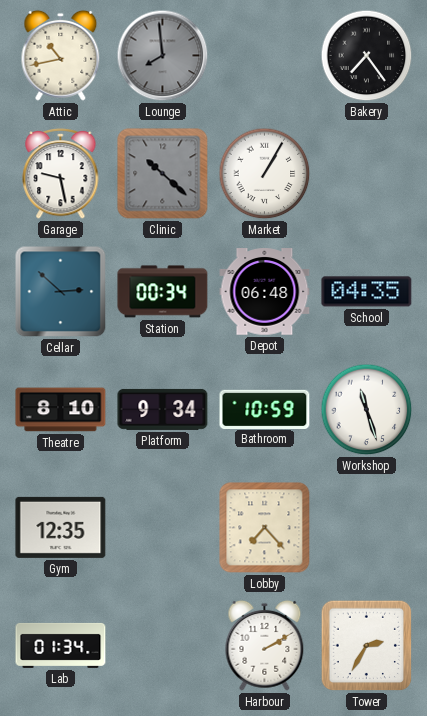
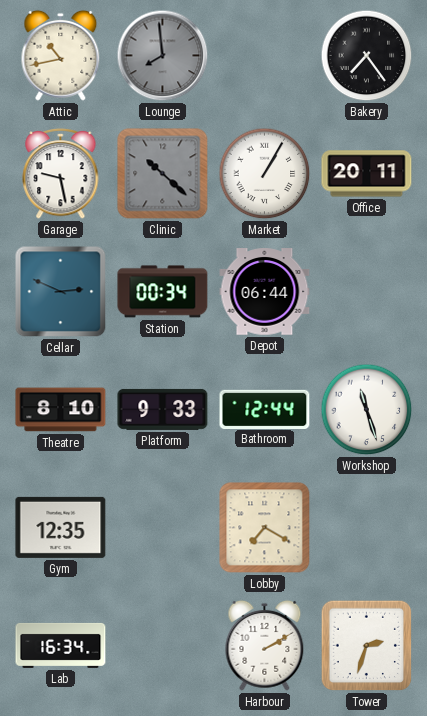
Office: none -> 20:11
Cellar: 2:52 -> 2:49
Depot: 06:48 -> 06:44
School: 04:35 -> none
Platform: 9:34 -> 9:33
Bathroom: 10:59 -> 12:44
Lobby: 7:23 -> 7:20
Lab: 01:34 -> 16:34
Tower: 2:35 -> 2:33
